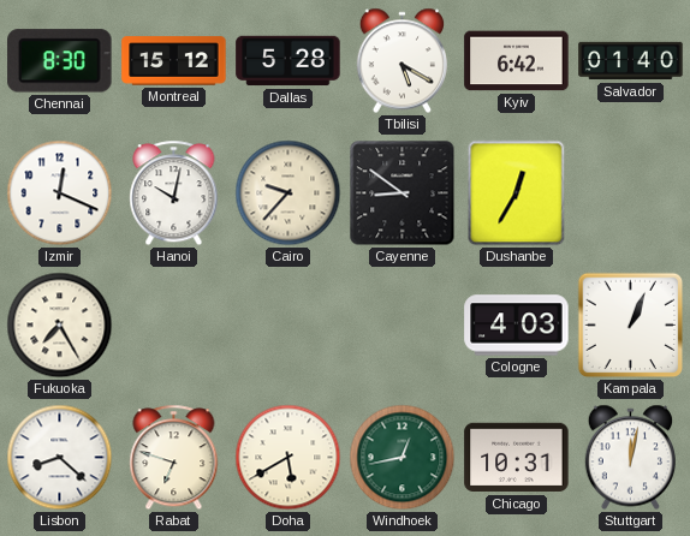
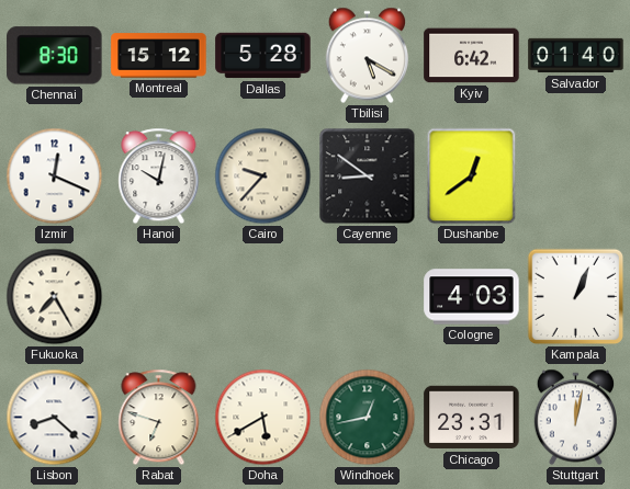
Dushanbe: 12:35 -> 12:39
Chicago: 10:31 -> 23:31
